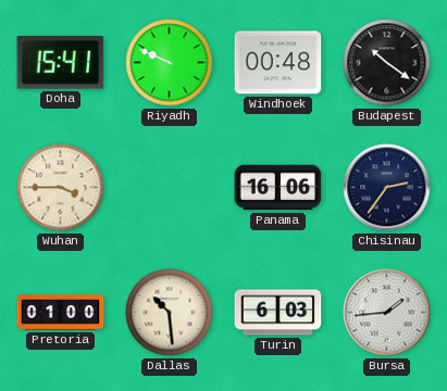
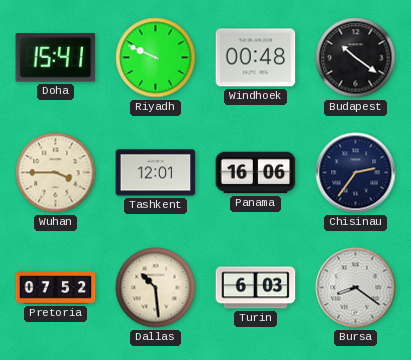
Tashkent: none -> 12:01
Pretoria: 01:00 -> 07:52
Bursa: 1:44 -> 8:21
